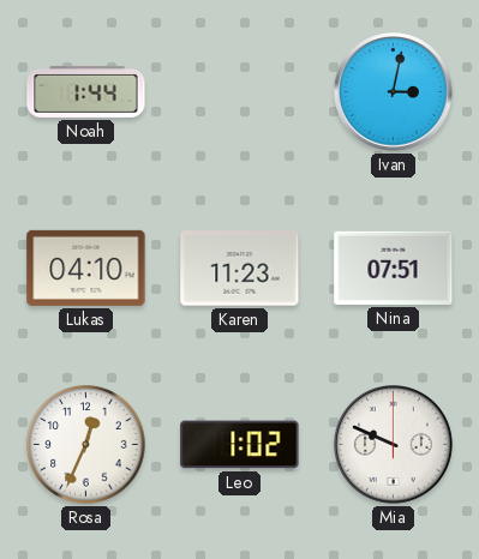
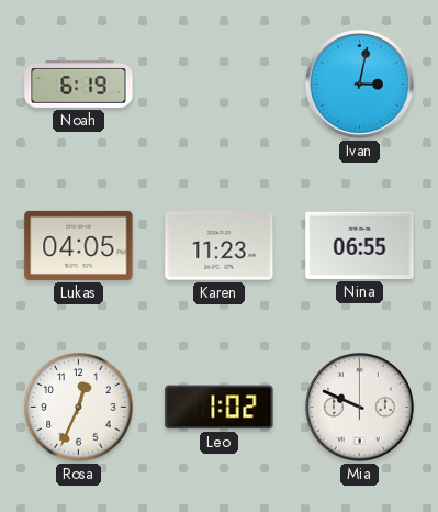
Noah: 1:44 -> 6:19
Lukas: 04:10 -> 04:05
Nina: 07:51 -> 06:55
